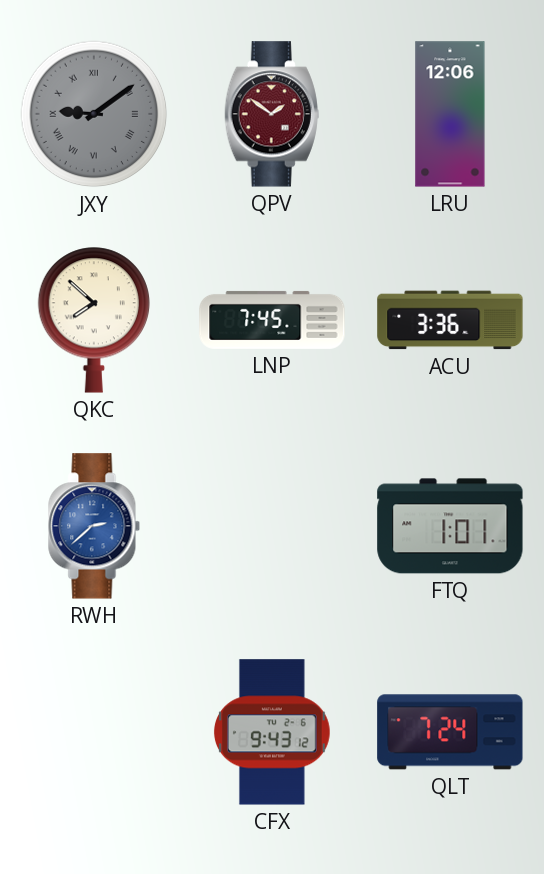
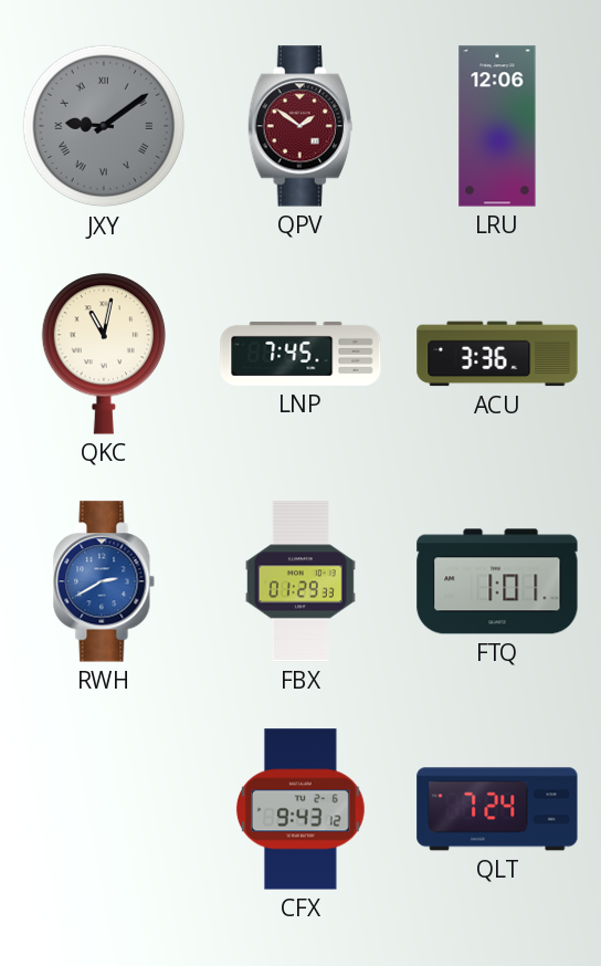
QKC: 7:52 -> 11:02
RWH: 2:38 -> 2:40
FBX: none -> 01:29
